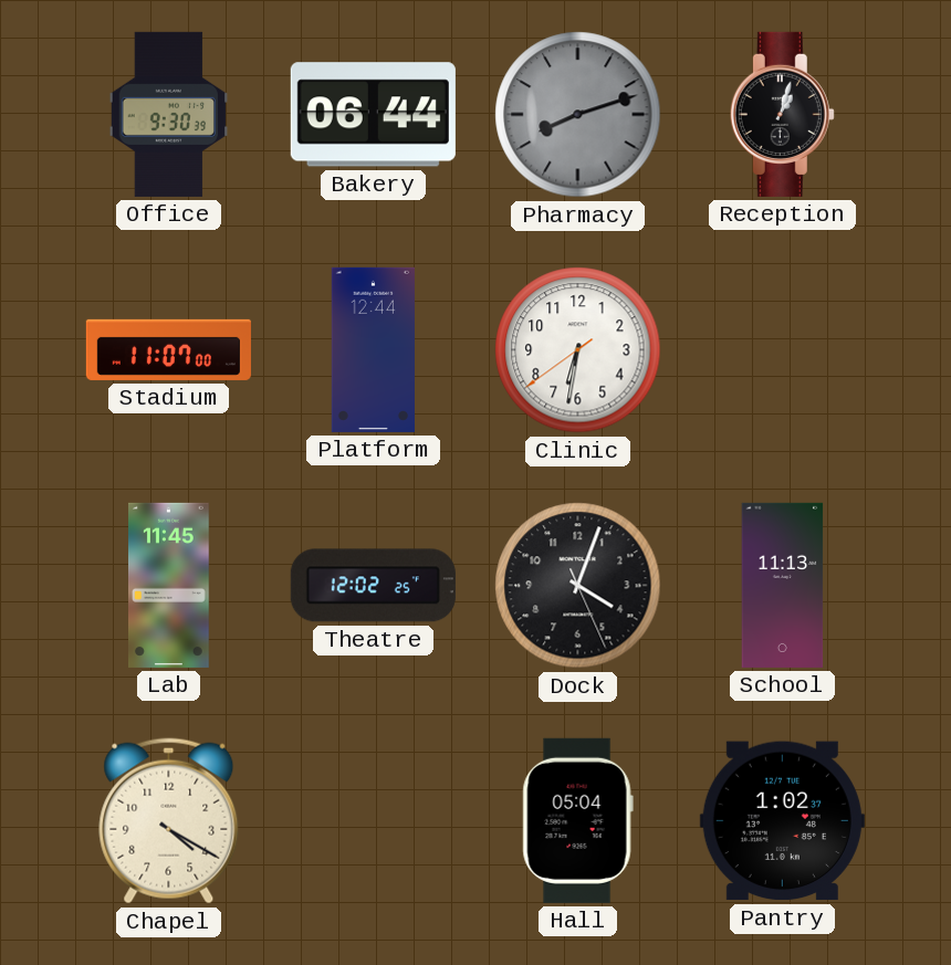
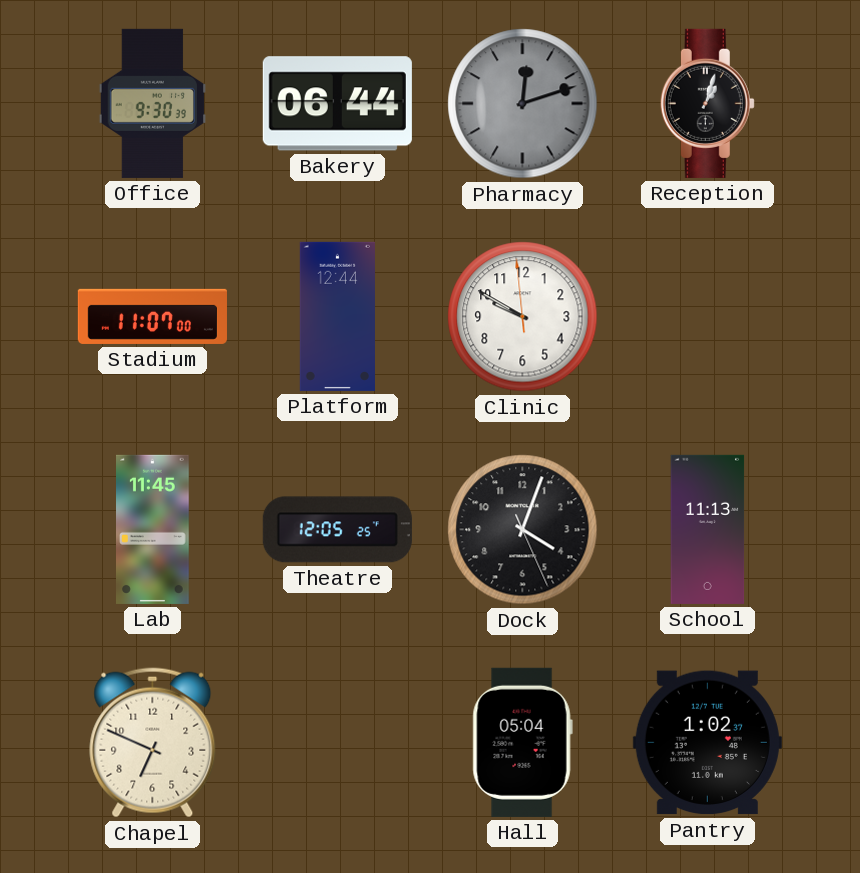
Pharmacy: 8:12 -> 12:12
Clinic: 6:31 -> 9:49
Theatre: 12:02 -> 12:05
Chapel: 4:20 -> 6:49
